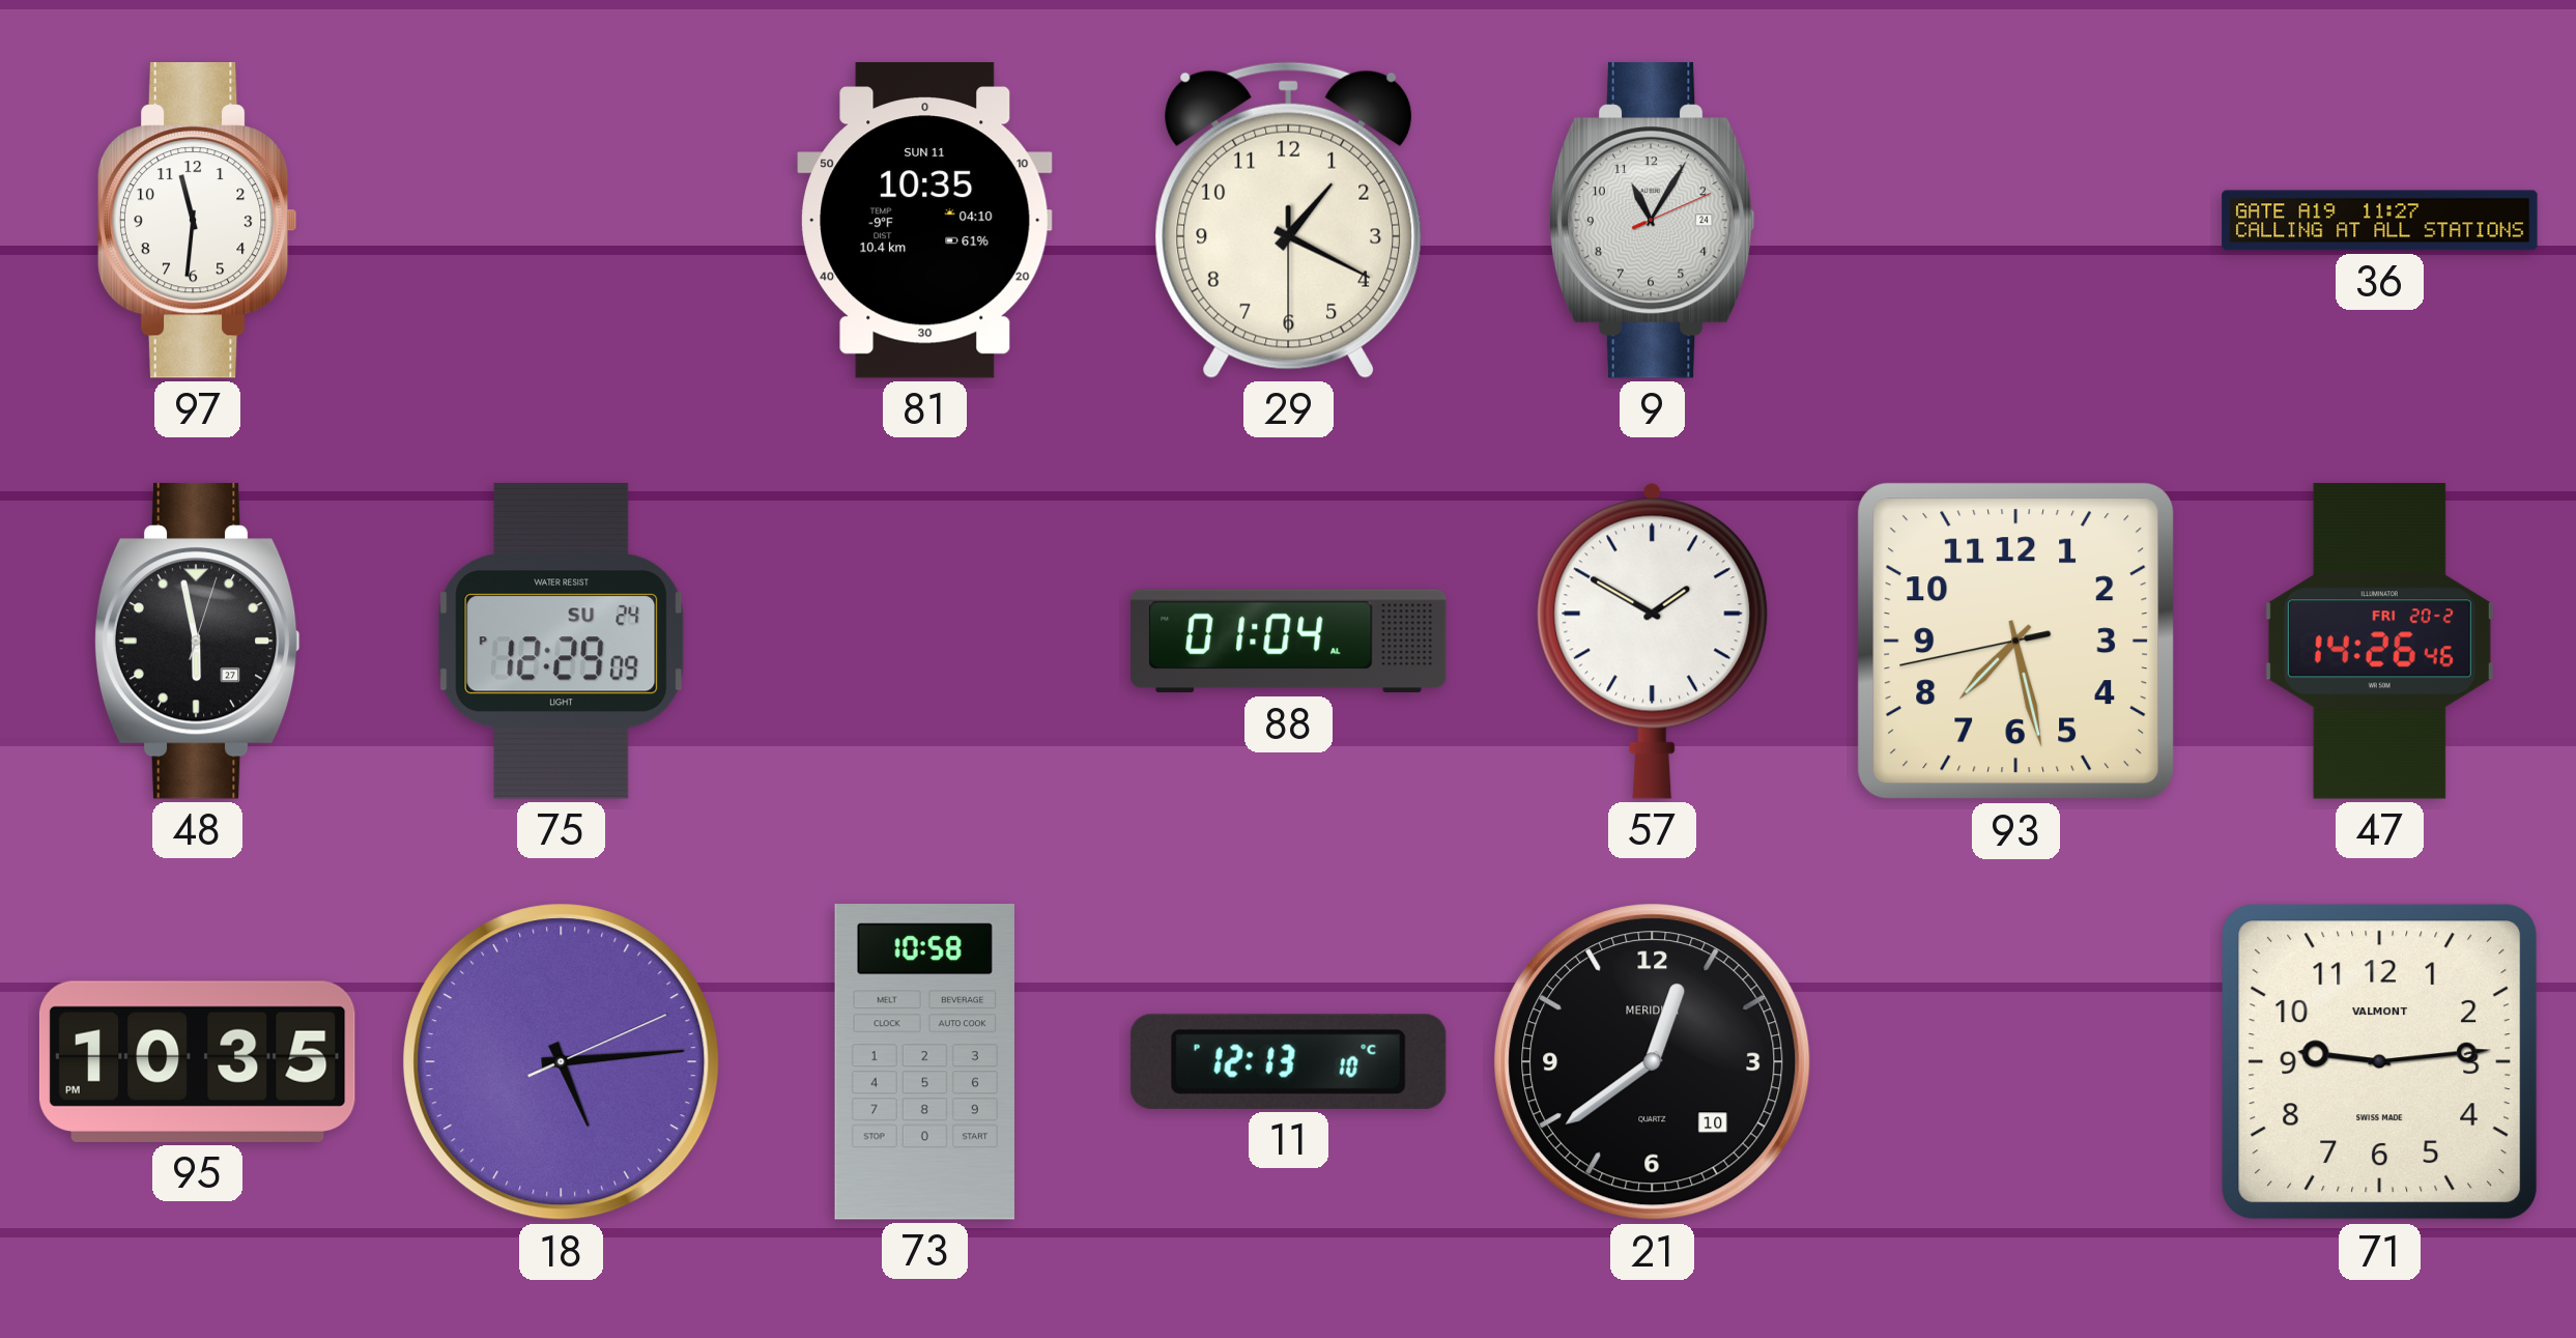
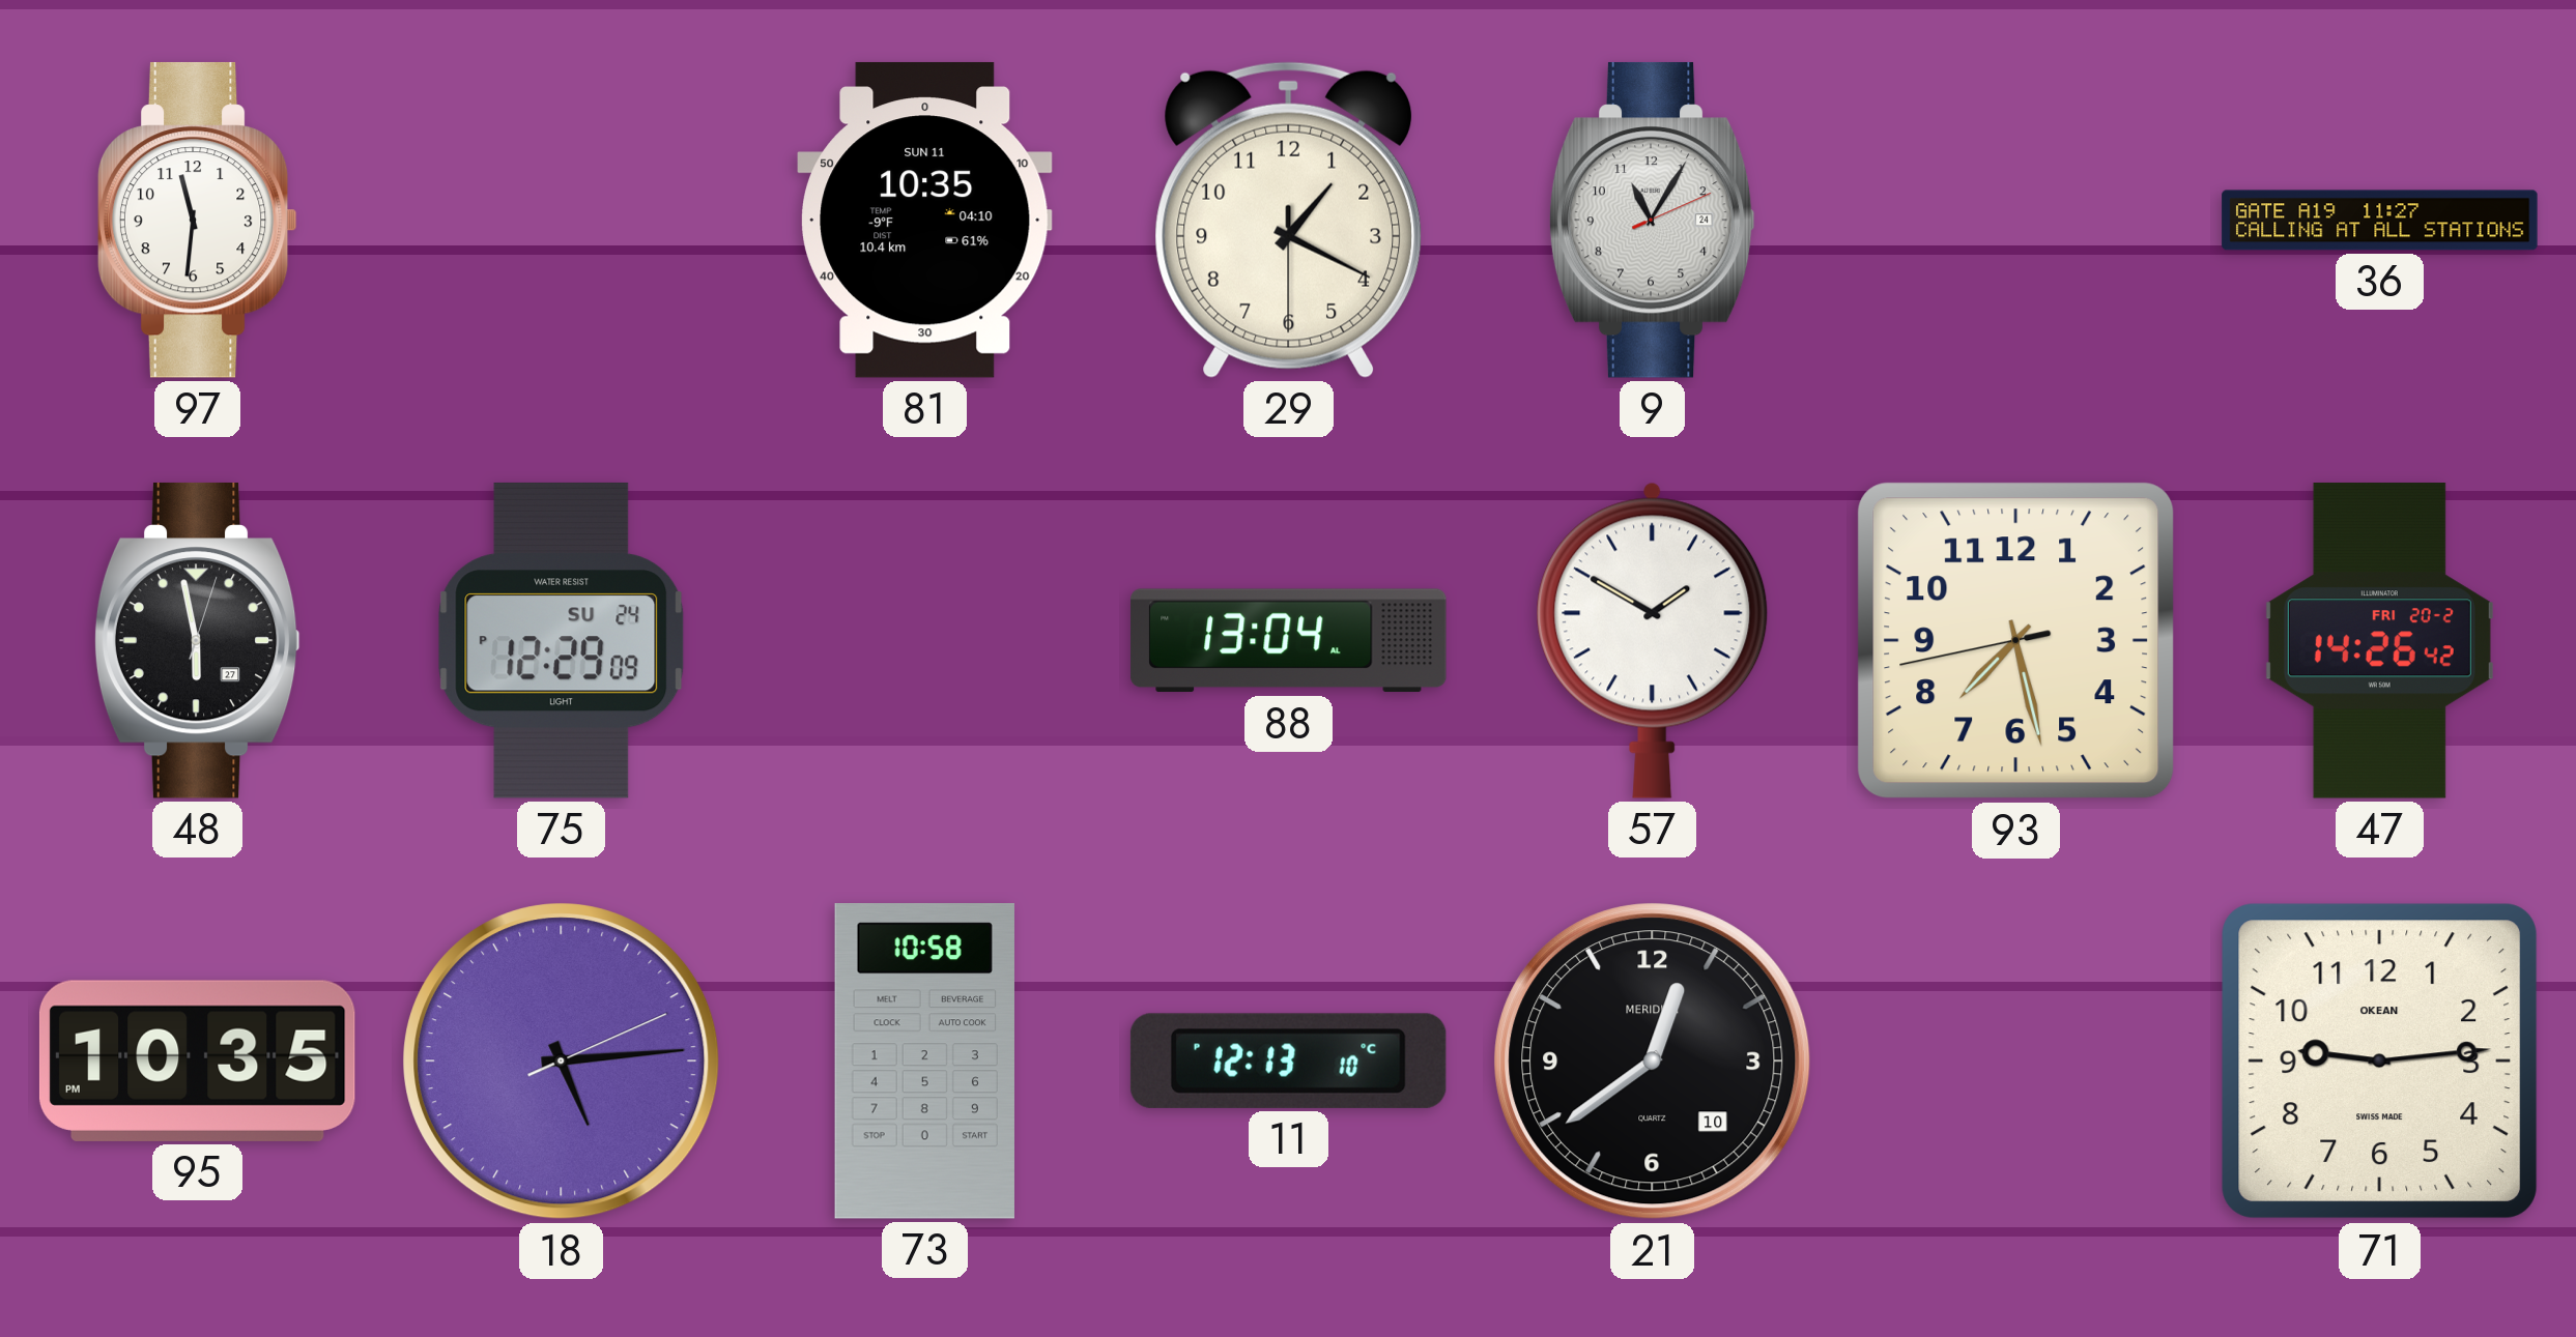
88: 01:04 -> 13:04
47: 14:26:46 -> 14:26:42
71 brand: VALMONT -> OKEAN
